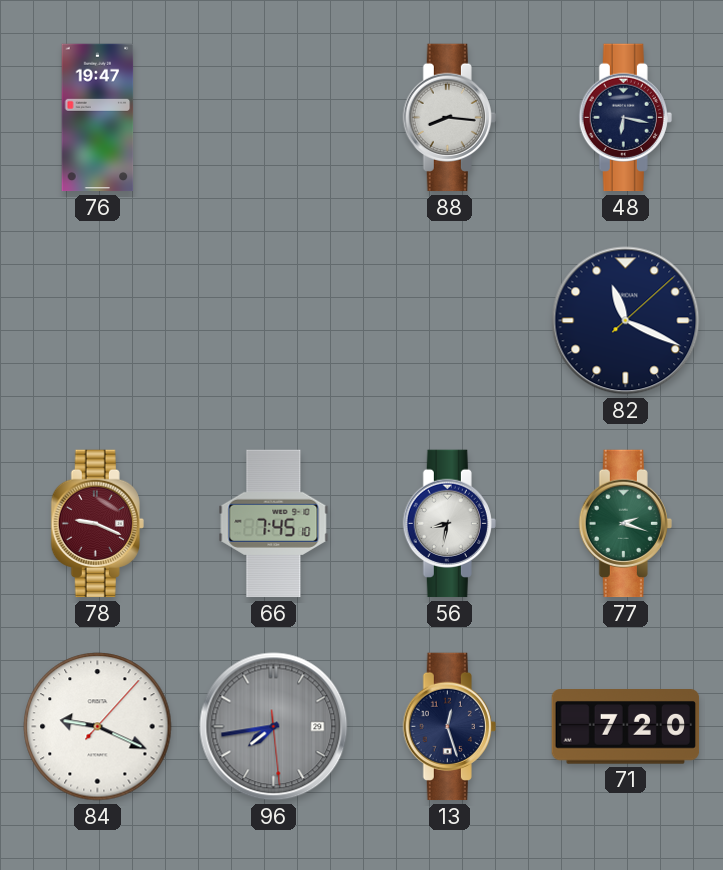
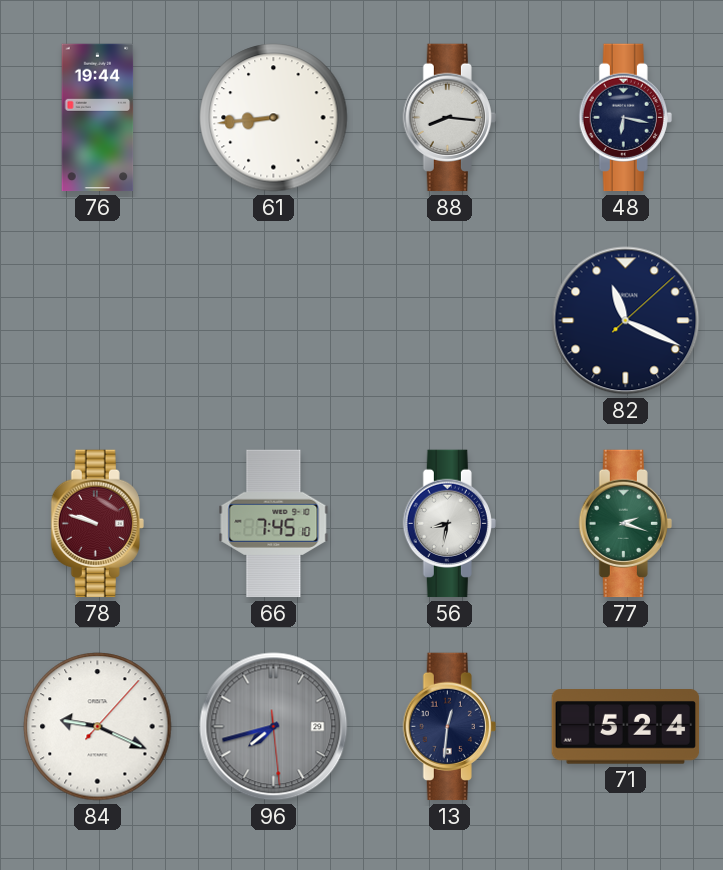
76: 19:47 -> 19:44
61: none -> 8:44
78: 9:19 -> 9:48
96: 7:43 -> 7:42
13: 12:27 -> 12:31
71: 7:20 -> 5:24
